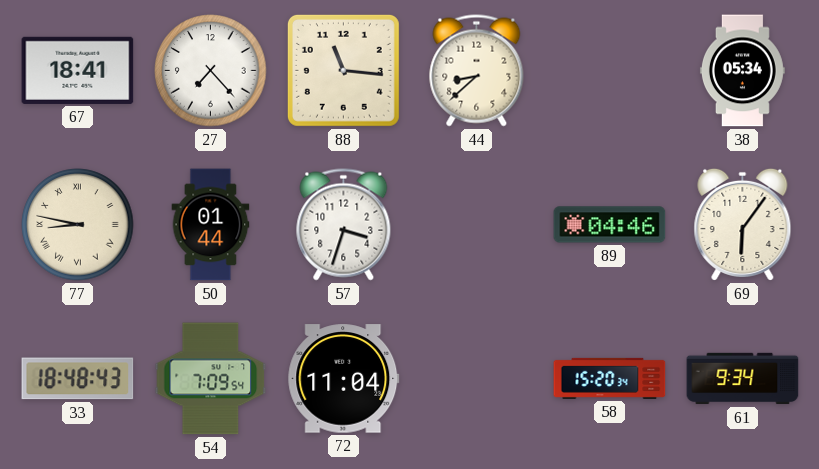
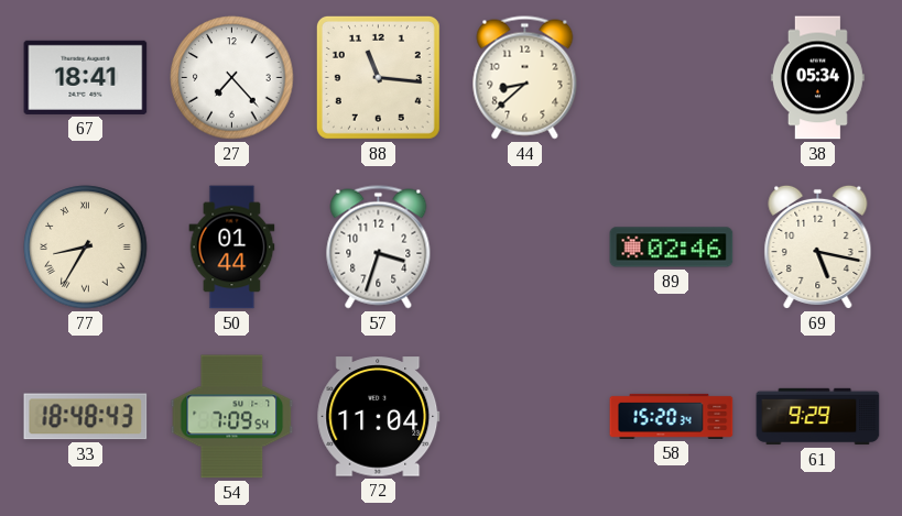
77: 8:47 -> 8:35
89: 04:46 -> 02:46
69: 6:06 -> 5:17
61: 9:34 -> 9:29
